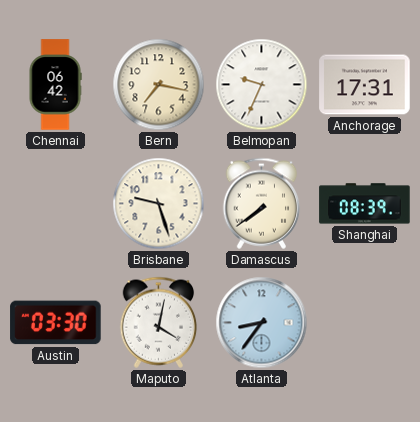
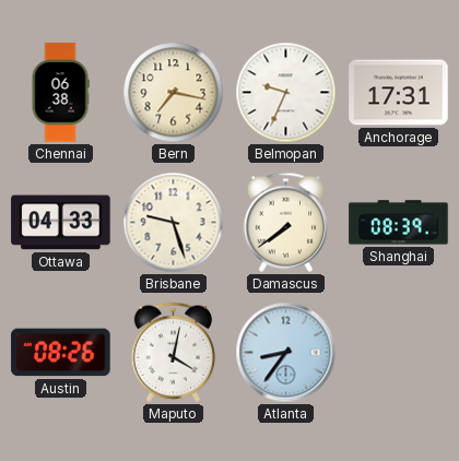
Chennai: 06:42 -> 06:38
Ottawa: none -> 04:33
Austin: 03:30 -> 08:26
